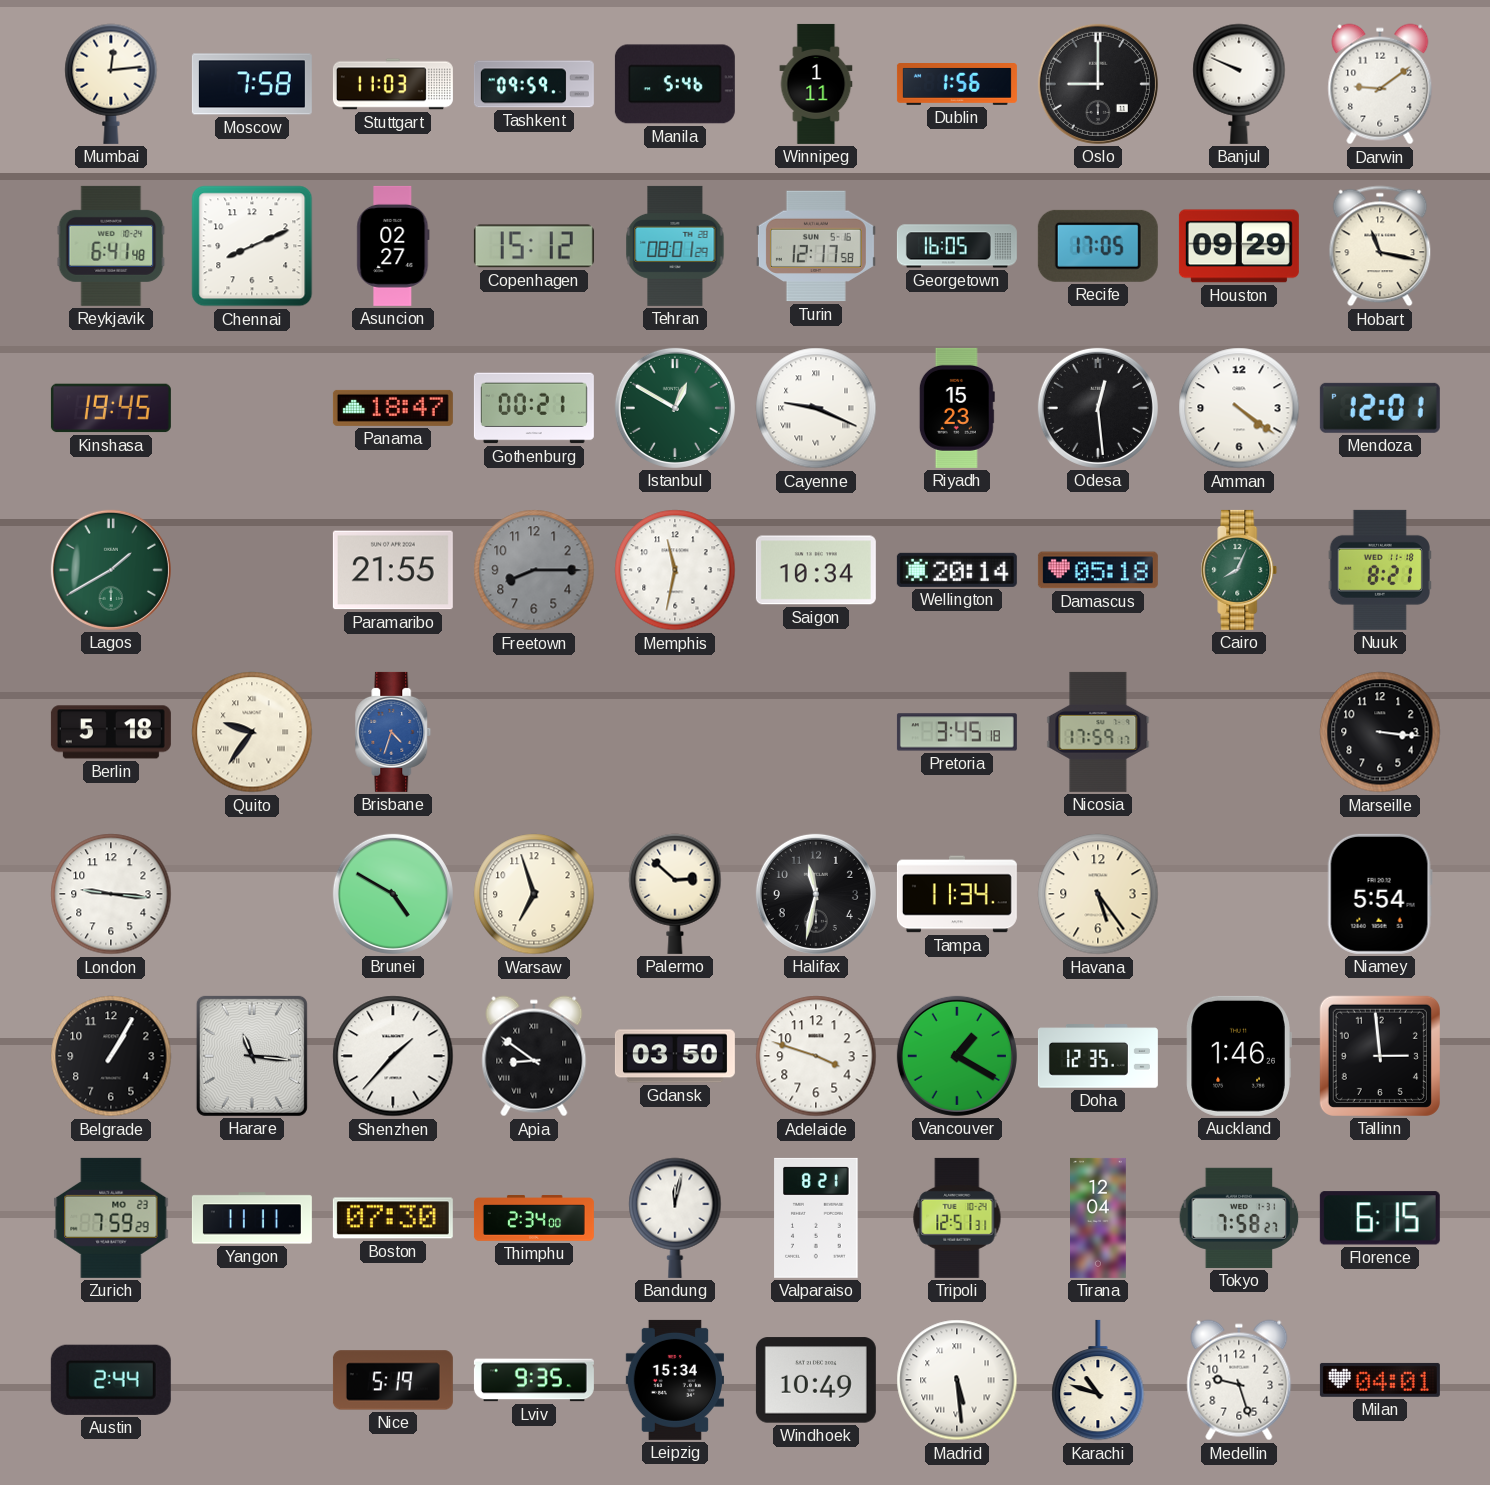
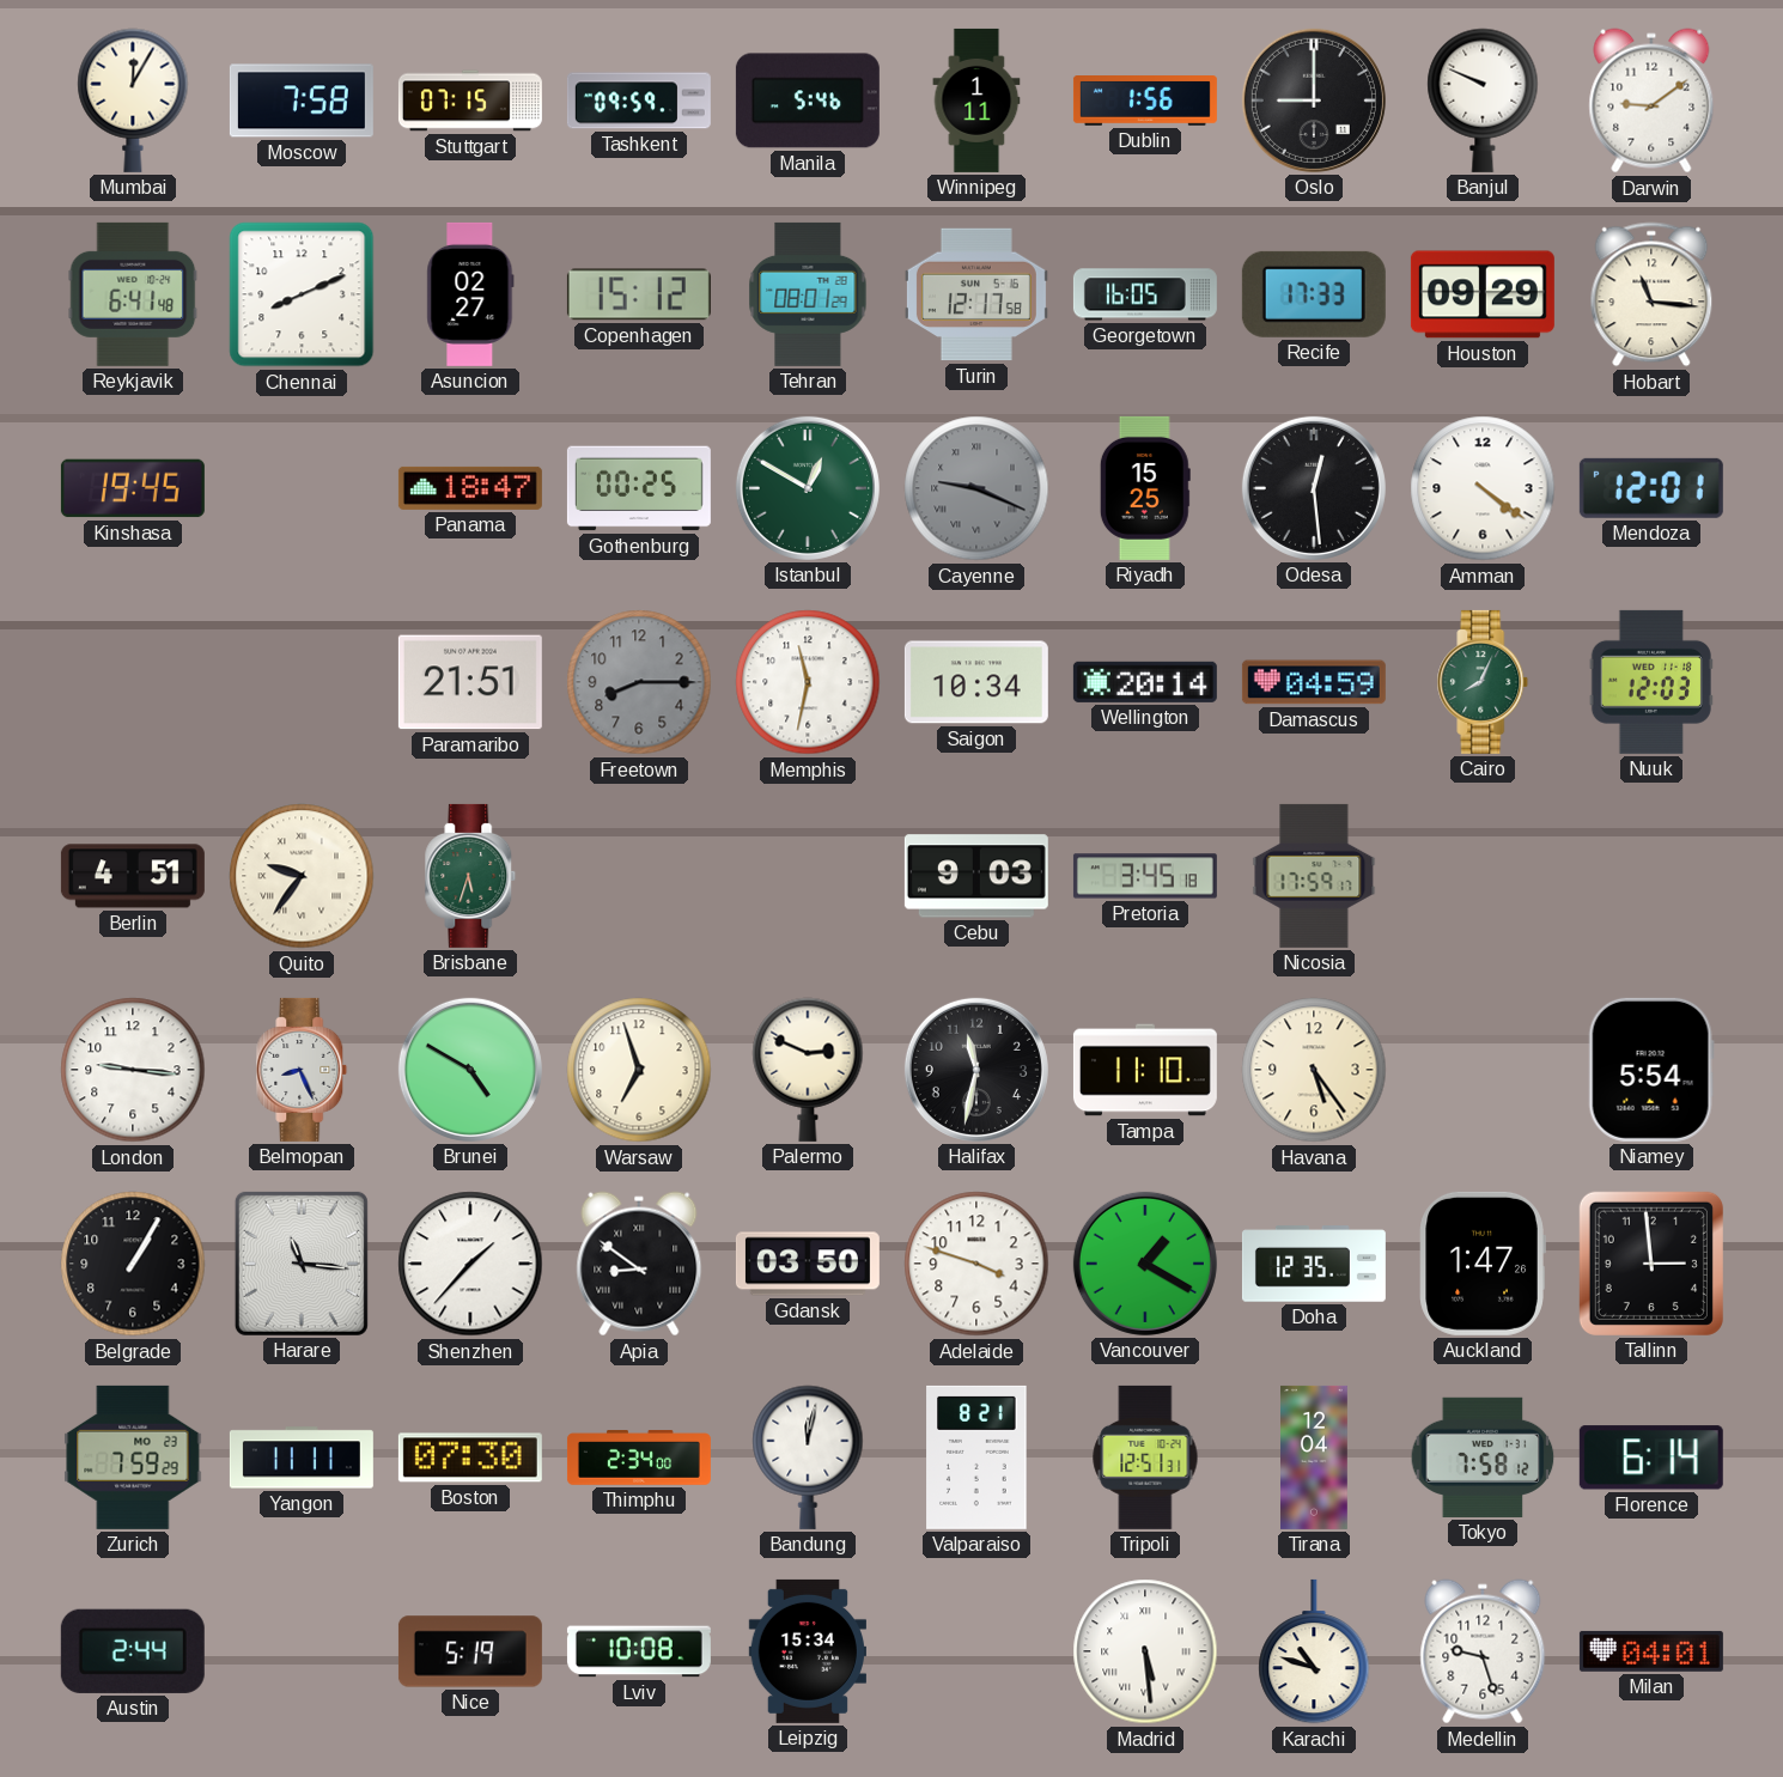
Mumbai: 12:14 -> 12:05
Stuttgart: 11:03 -> 07:15
Recife: 17:05 -> 17:33
Hobart: 11:17 -> 11:16
Gothenburg: 00:21 -> 00:25
Cayenne dial: white -> grey
Riyadh: 15:23 -> 15:25
Lagos: 1:40 -> none
Paramaribo: 21:55 -> 21:51
Damascus: 05:18 -> 04:59
Nuuk: 8:21 -> 12:03
Berlin: 5:18 -> 4:51
Brisbane: 4:33 -> 5:33
Brisbane dial: blue -> green
Cebu: none -> 9:03
Marseille: 3:16 -> none
Belmopan: none -> 8:26
Palermo: 2:52 -> 2:49
Tampa: 11:34 -> 11:10
Auckland: 1:46 -> 1:47
Tokyo: 7:58:27 -> 7:58:12
Florence: 6:15 -> 6:14
Lviv: 9:35 -> 10:08
Windhoek: 10:49 -> none
